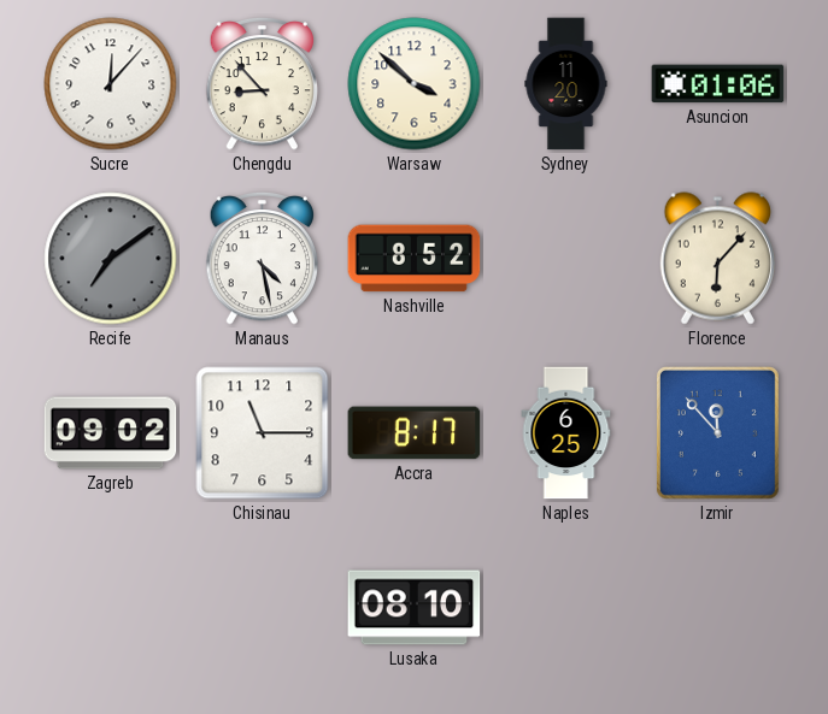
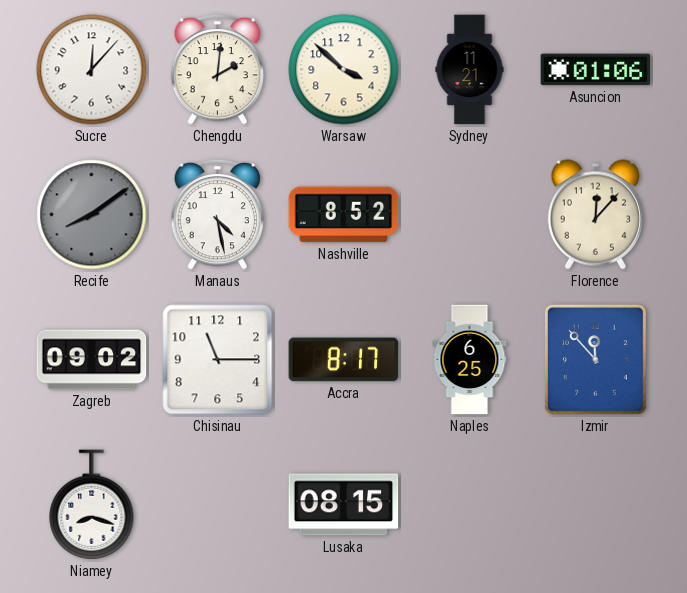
Chengdu: 8:53 -> 2:01
Sydney: 11:20 -> 11:21
Recife: 7:09 -> 8:09
Florence: 6:07 -> 12:07
Niamey: none -> 8:18
Lusaka: 08:10 -> 08:15
